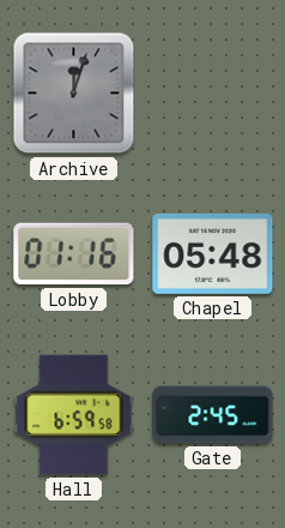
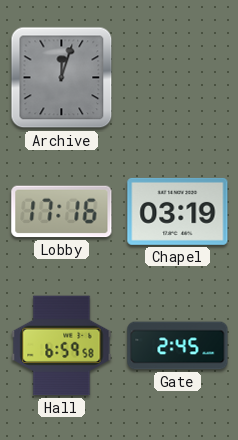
Lobby: 01:16 -> 17:16
Chapel: 05:48 -> 03:19
